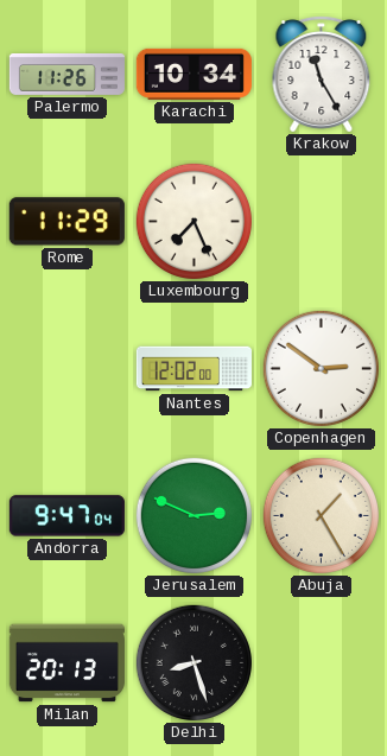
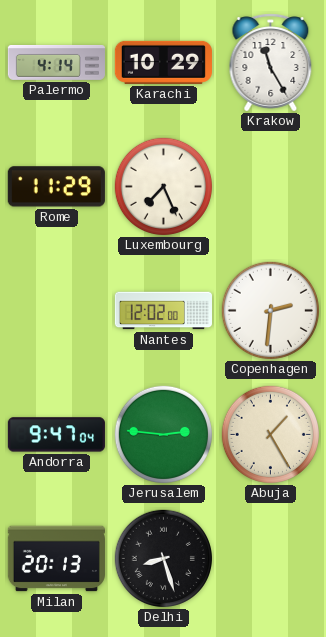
Palermo: 11:26 -> 4:14
Karachi: 10:34 -> 10:29
Copenhagen: 2:51 -> 2:31
Jerusalem: 2:49 -> 2:46
